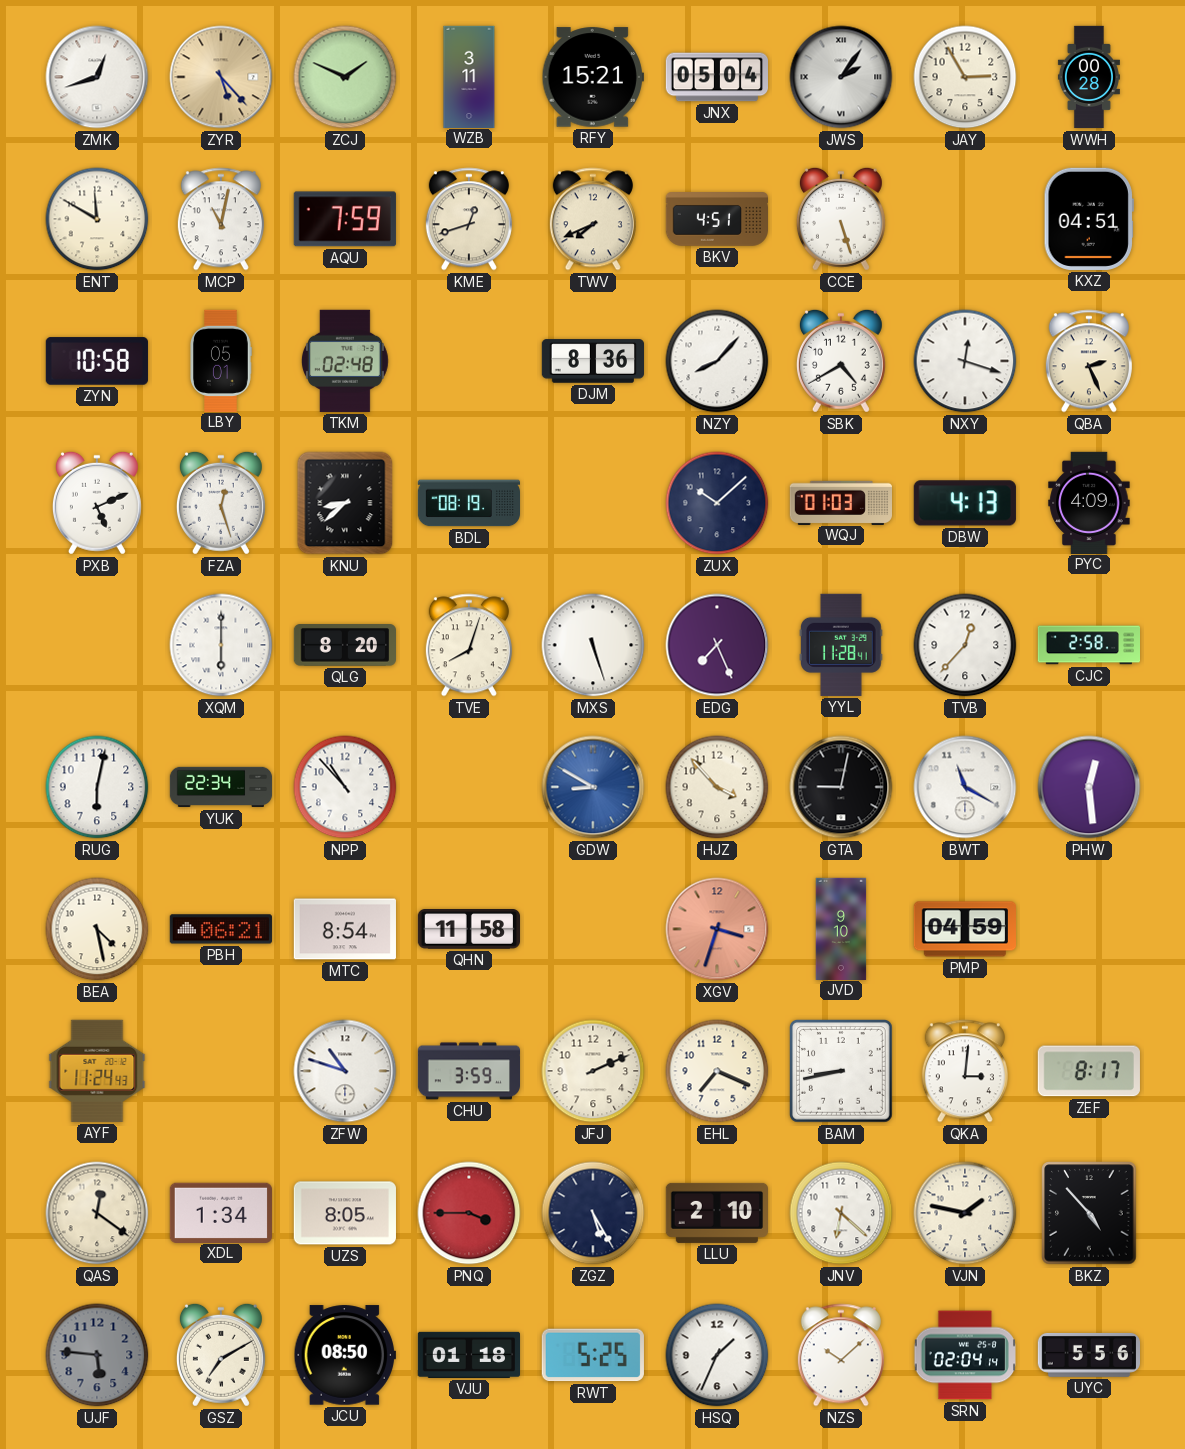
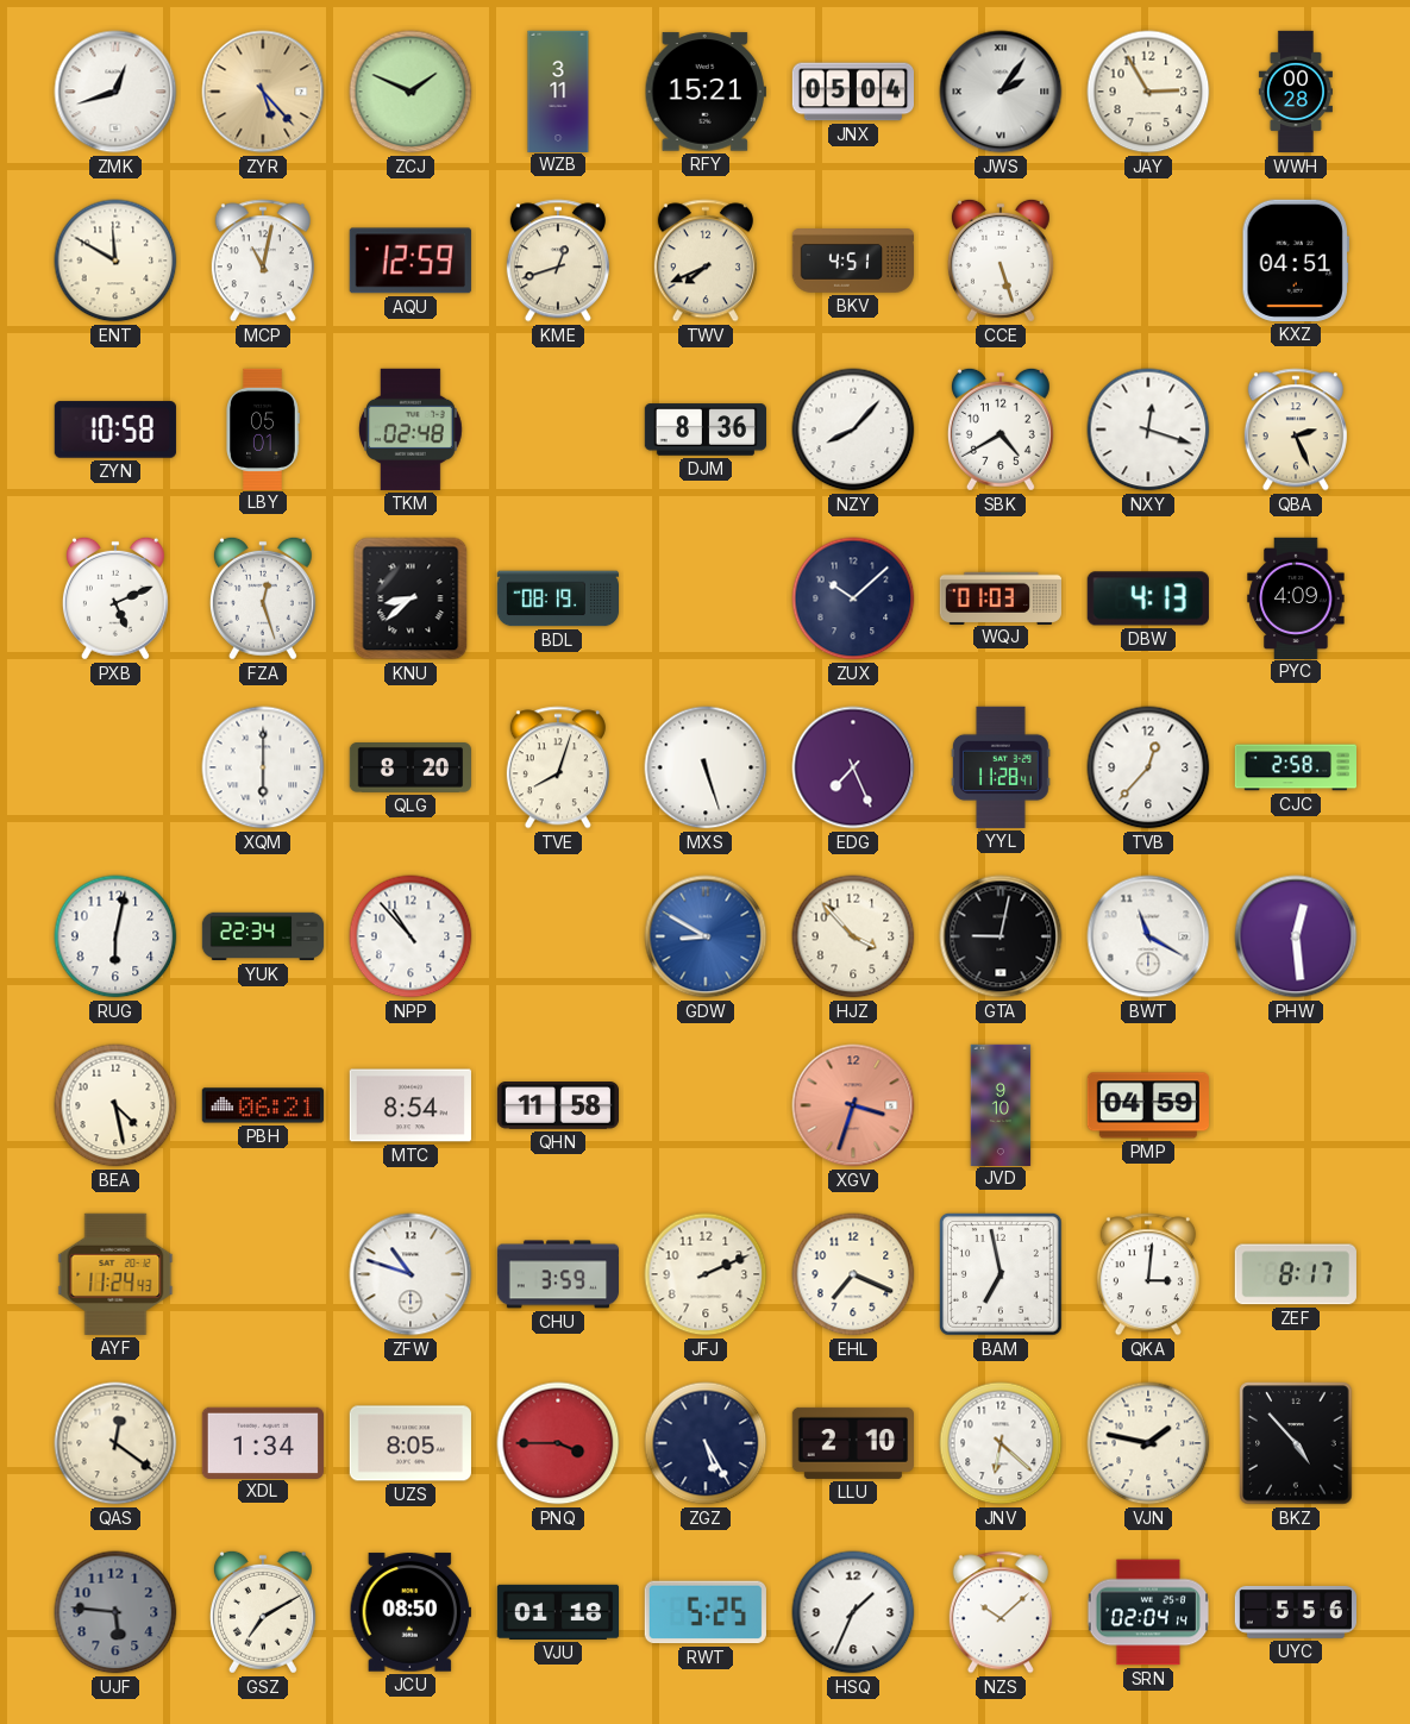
AQU: 7:59 -> 12:59
BAM: 8:43 -> 6:58
